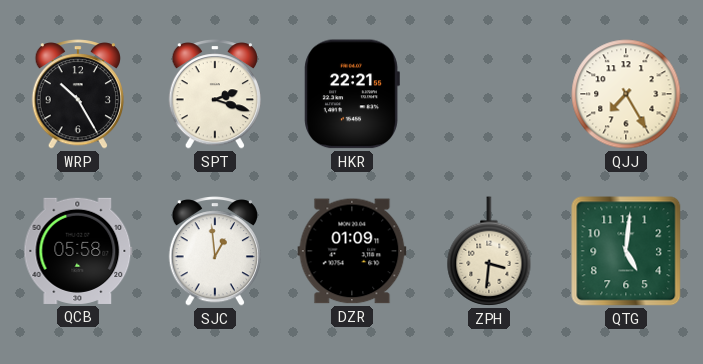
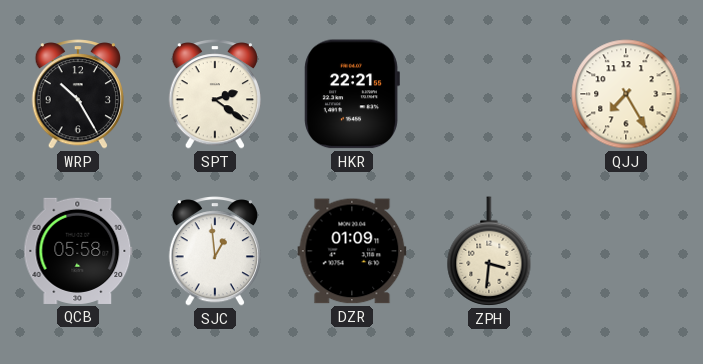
SPT: 2:18 -> 2:21
QTG: 5:01 -> none
